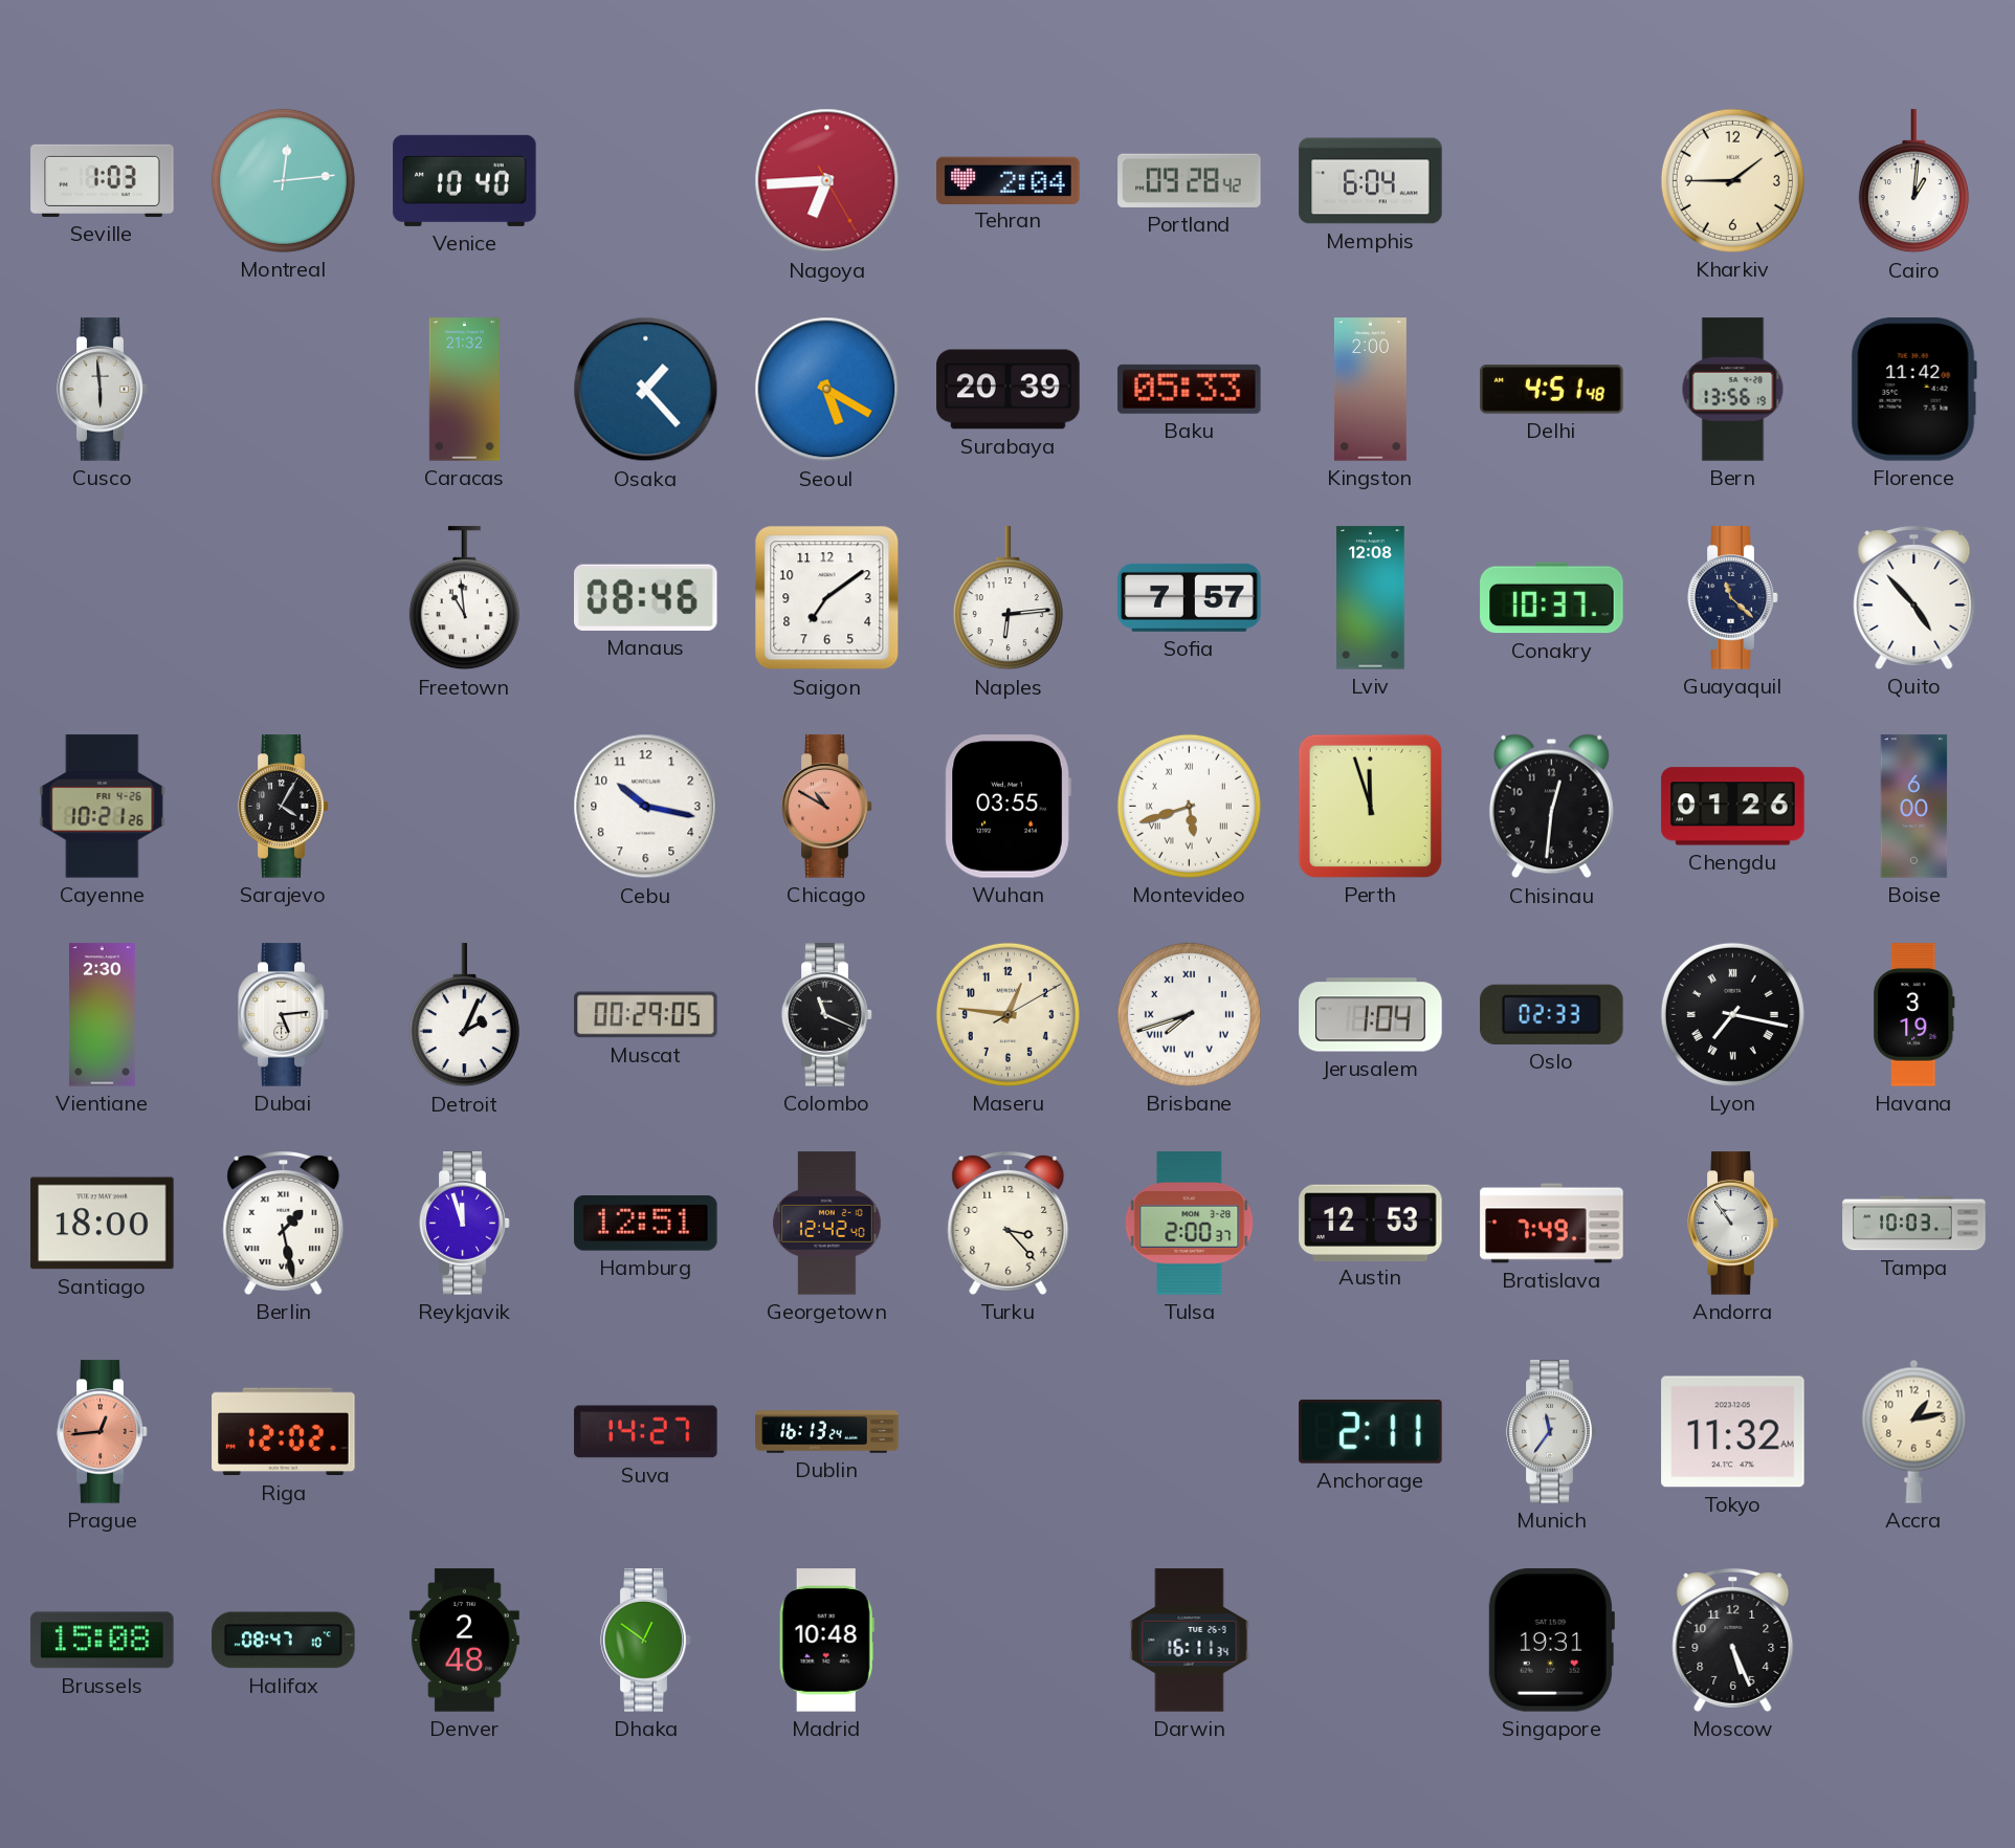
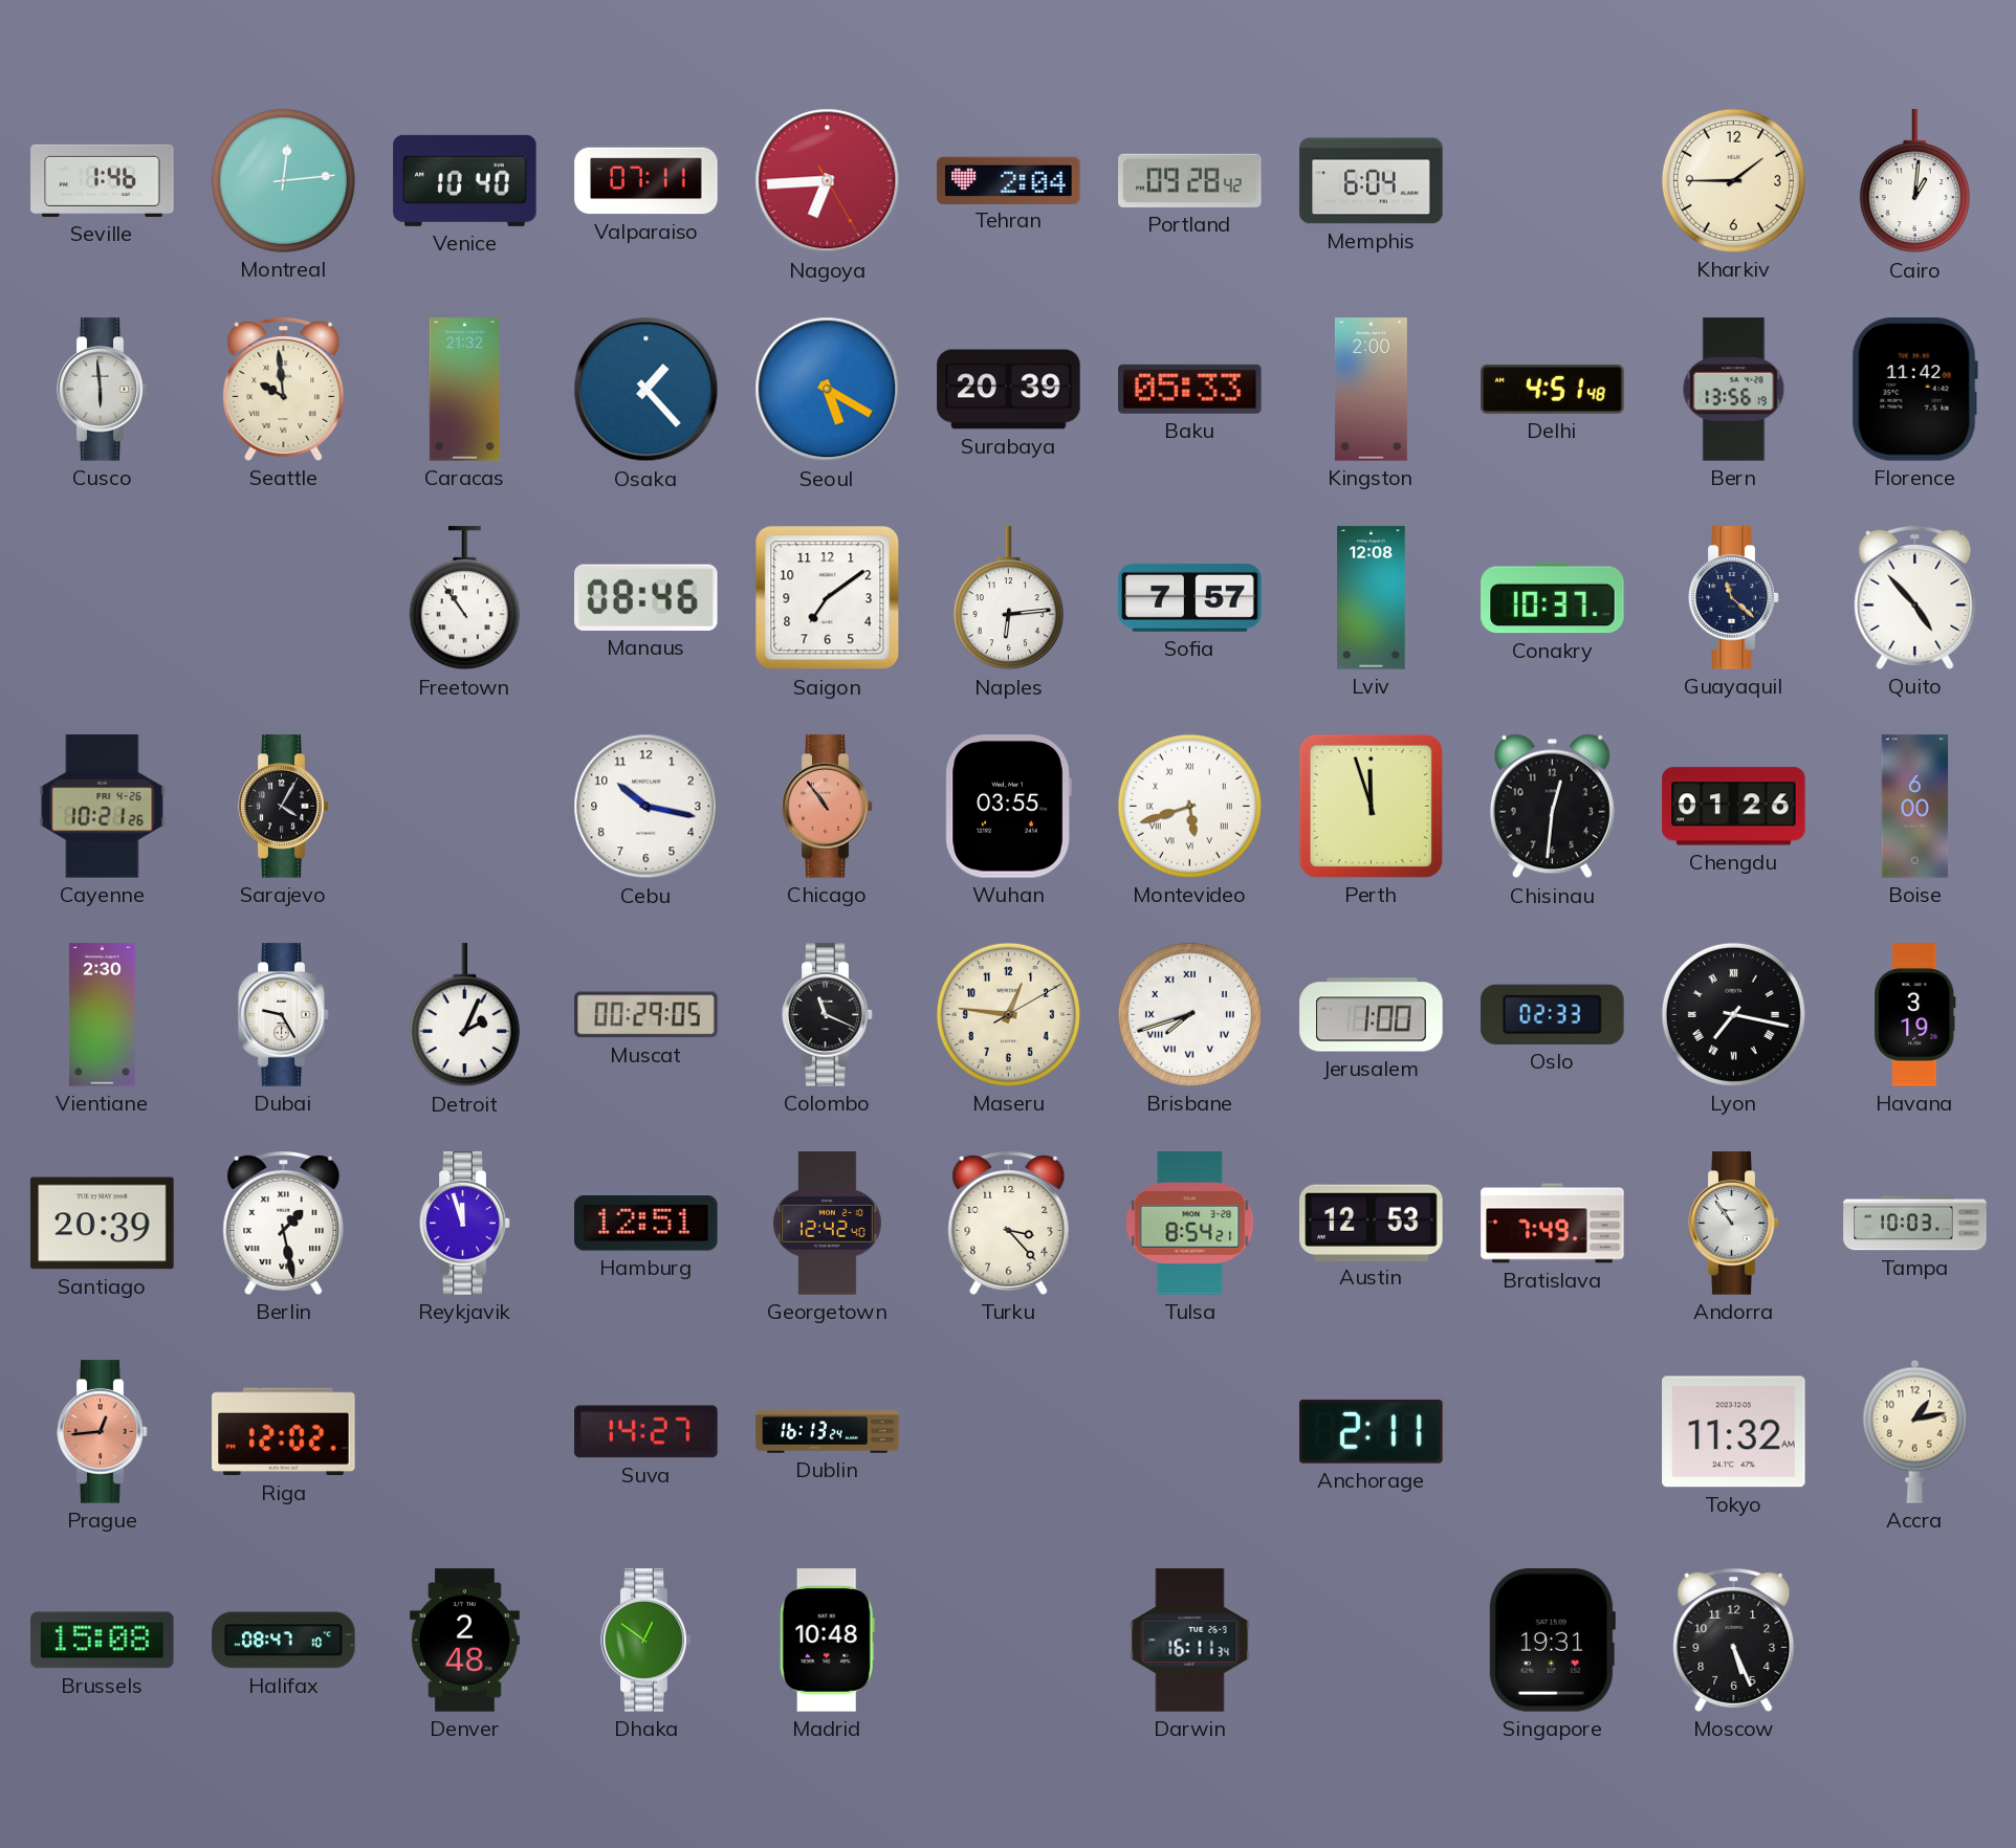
Seville: 1:03 -> 1:46
Valparaiso: none -> 07:11
Seattle: none -> 9:59
Freetown: 10:59 -> 10:54
Chicago: 10:50 -> 10:54
Dubai: 5:14 -> 9:25
Jerusalem: 1:04 -> 1:00
Santiago: 18:00 -> 20:39
Tulsa: 2:00 -> 8:54
Munich: 11:36 -> none
